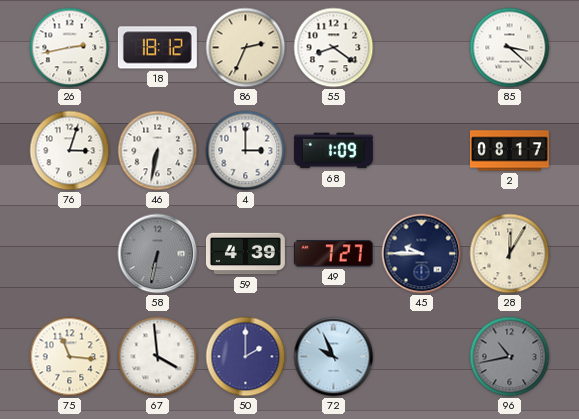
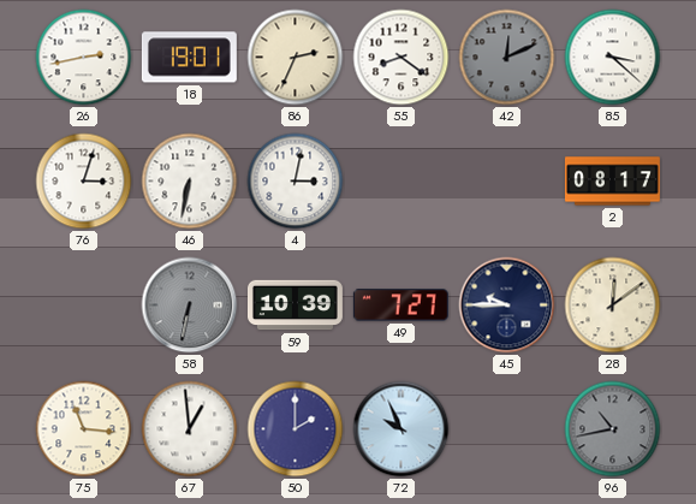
18: 18:12 -> 19:01
42: none -> 12:11
4: 3:00 -> 3:02
68: 1:09 -> none
59: 4:39 -> 10:39
28: 12:05 -> 12:09
67: 3:59 -> 12:59
